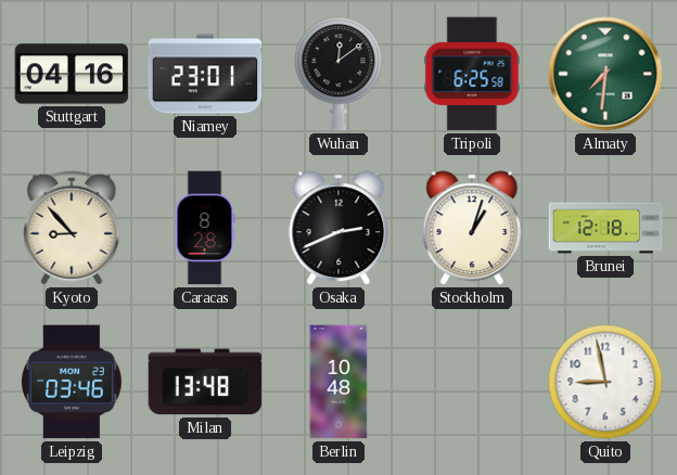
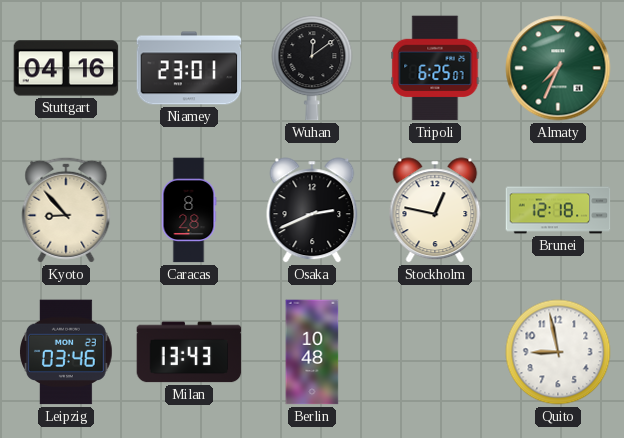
Tripoli: 6:25:58 -> 6:25:07
Almaty: 7:31 -> 7:34
Stockholm: 1:03 -> 12:47
Milan: 13:48 -> 13:43
